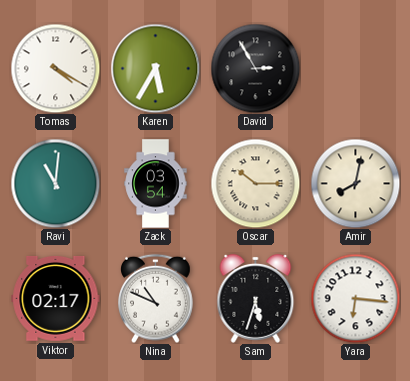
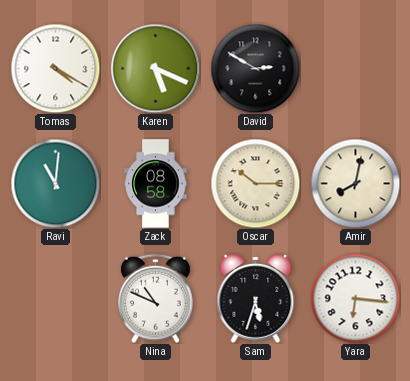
Karen: 5:35 -> 5:19
David: 2:55 -> 2:50
Zack: 03:54 -> 08:58
Viktor: 02:17 -> none
